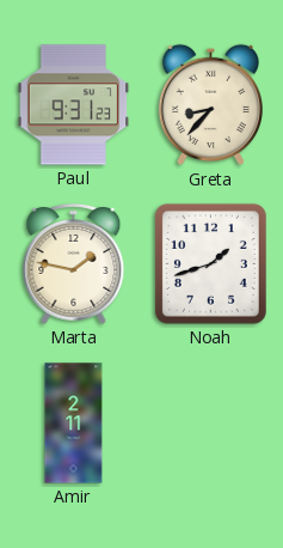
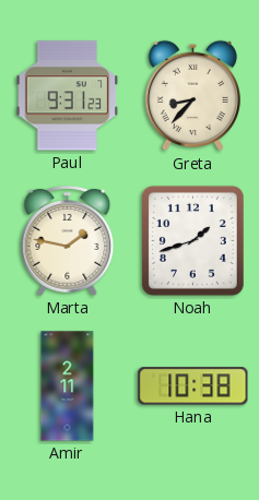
Hana: none -> 10:38
